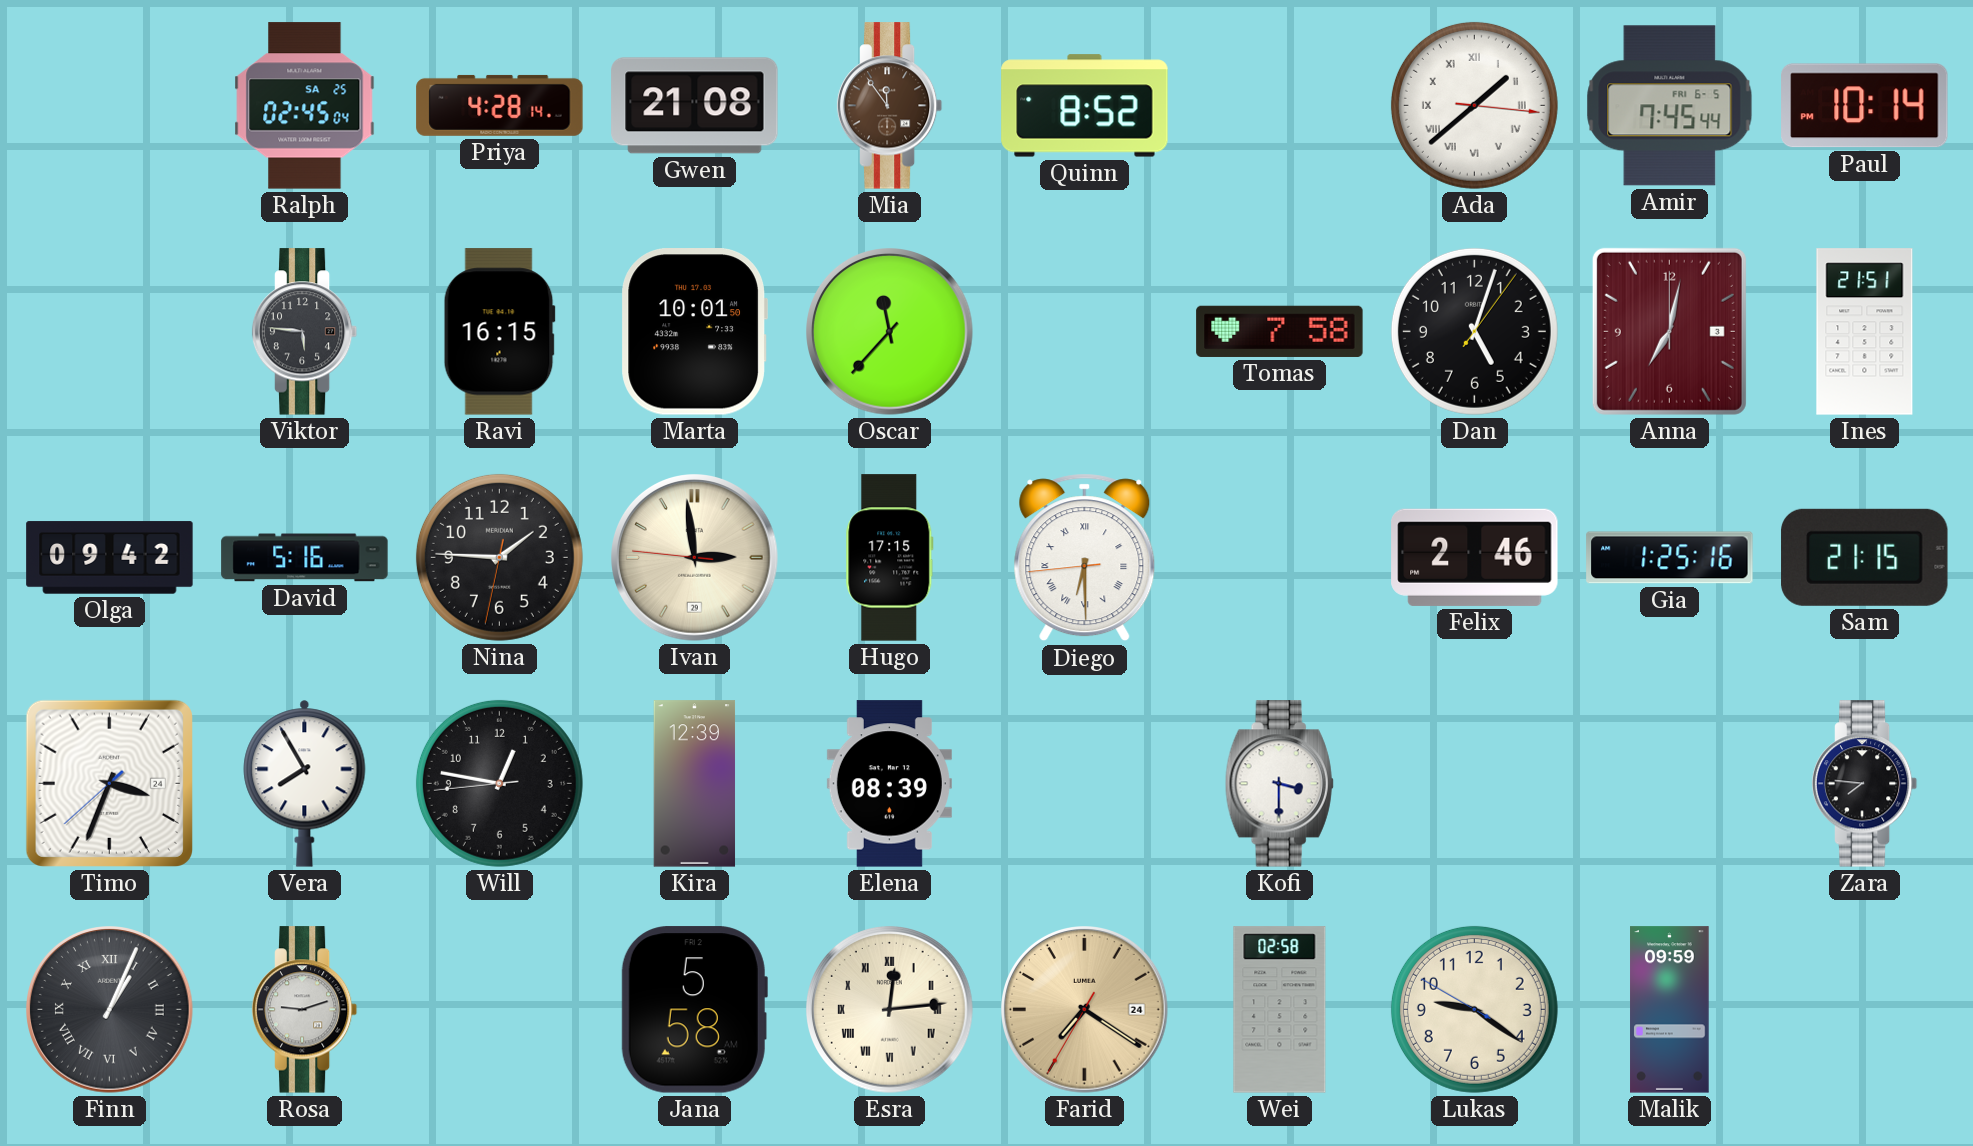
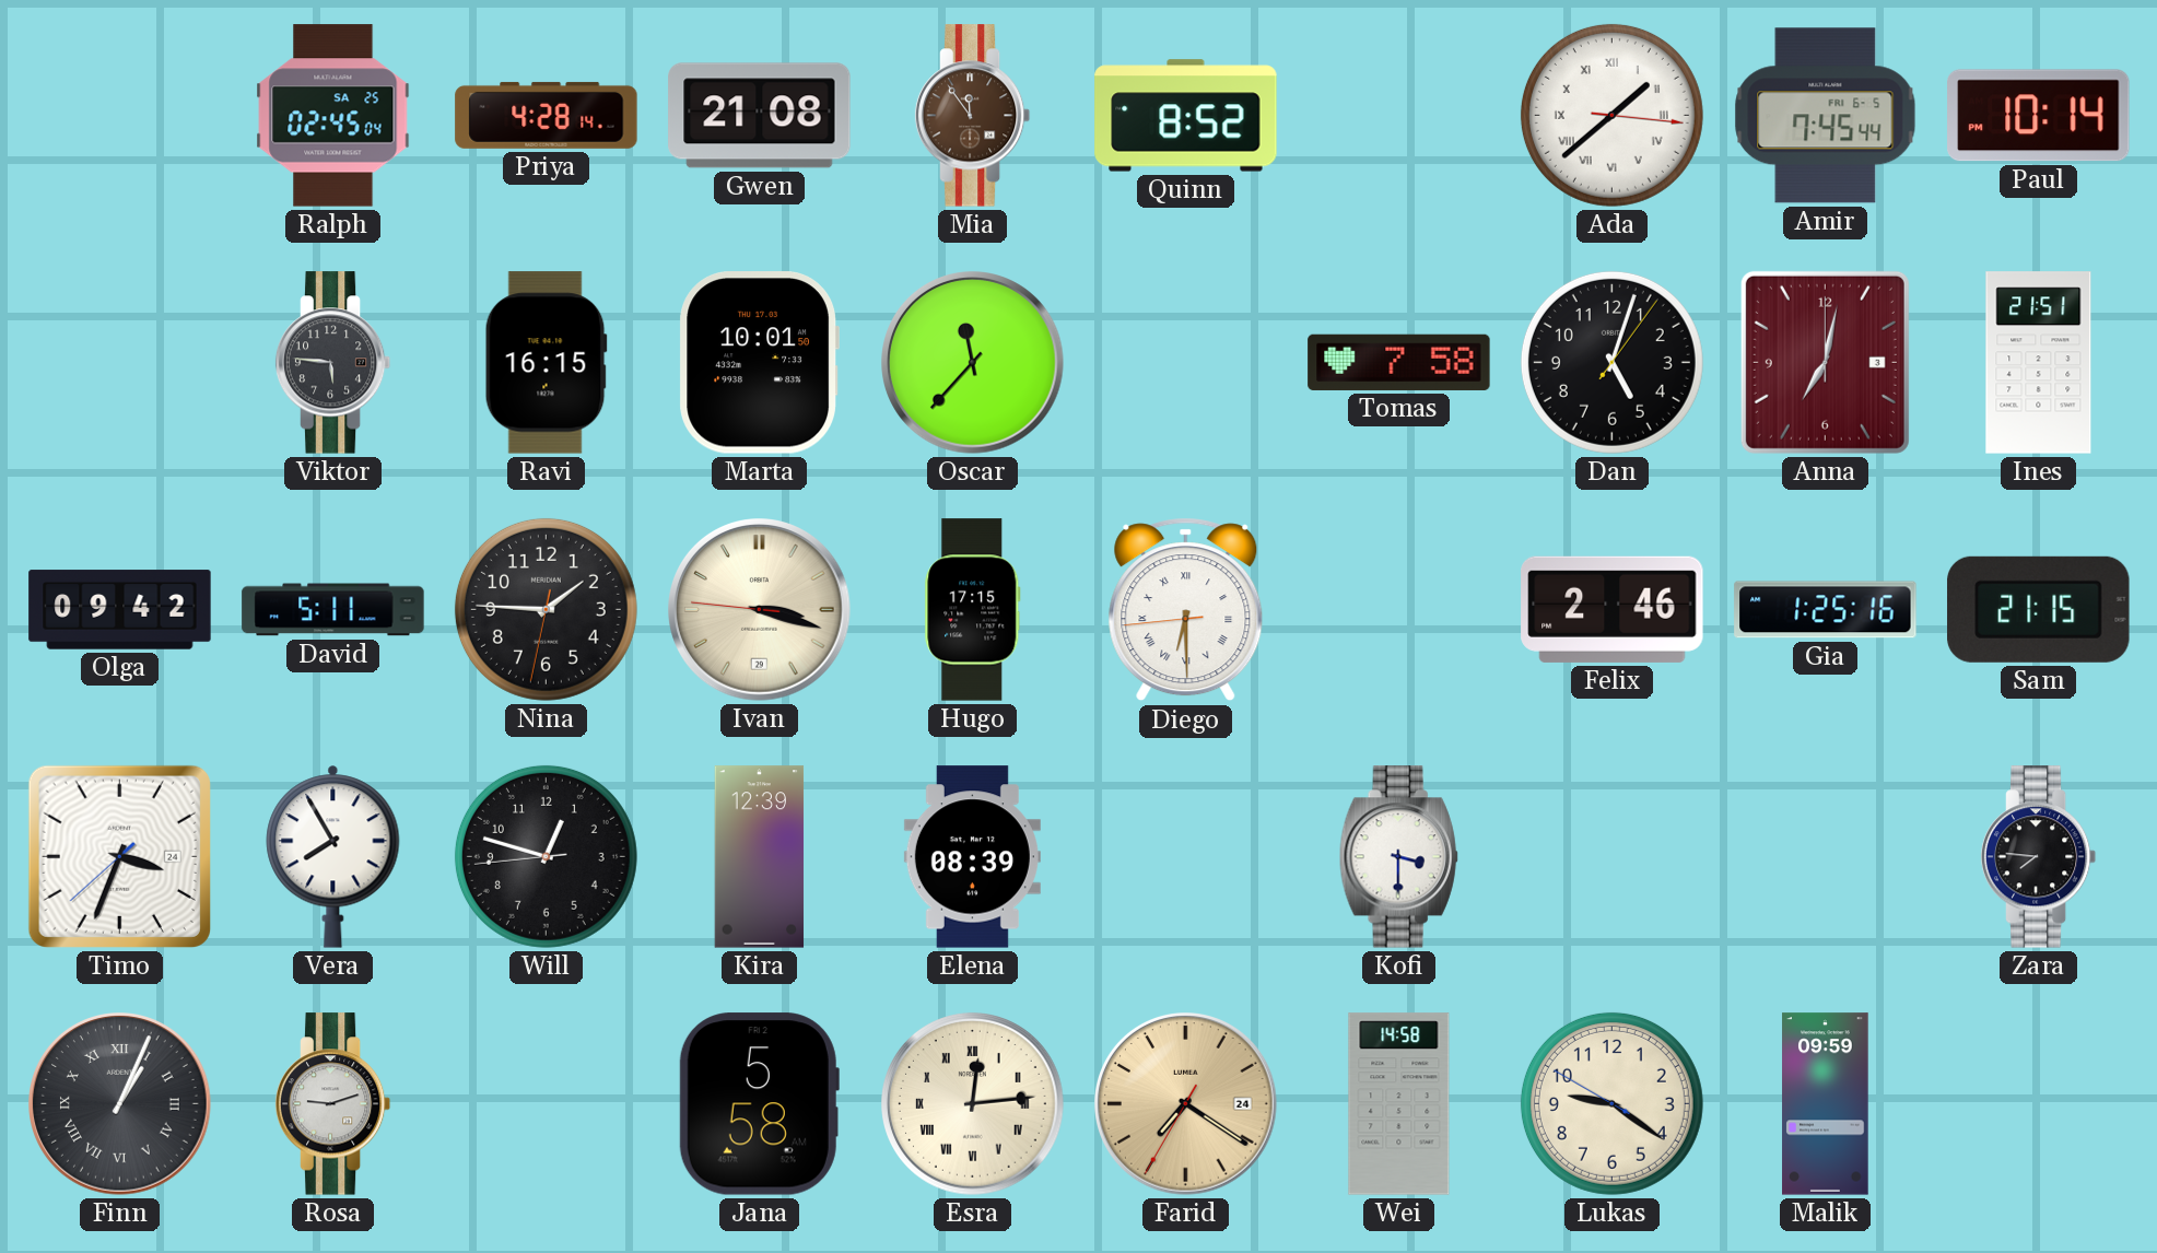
David: 5:16 -> 5:11
Ivan: 2:58 -> 3:17
Will: 12:46 -> 12:47
Wei: 02:58 -> 14:58
